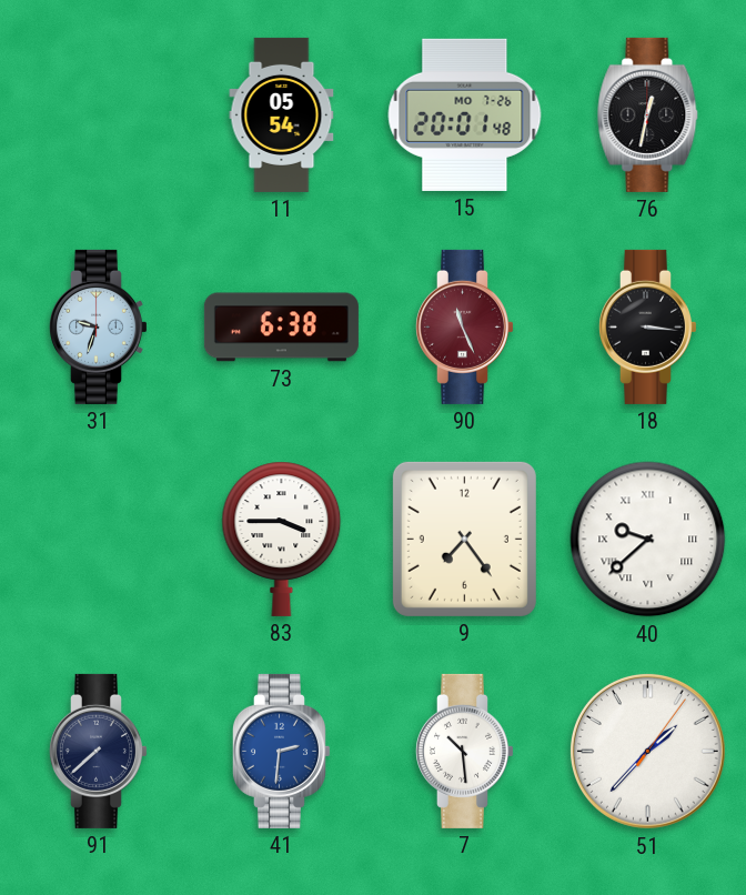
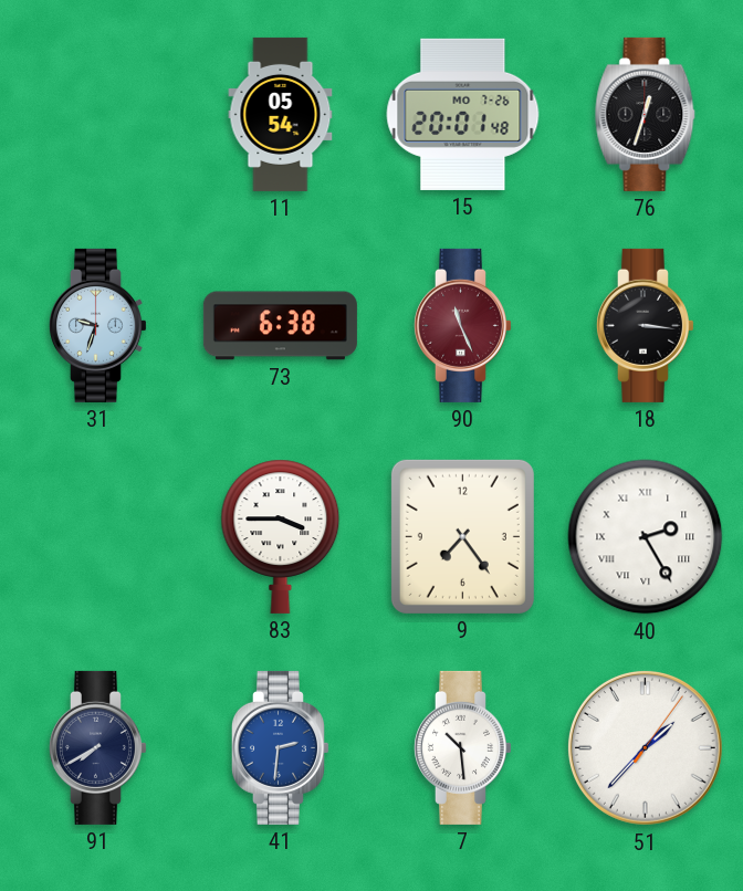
76: 12:32 -> 12:33
40: 9:38 -> 2:25
91: 7:38 -> 7:40
